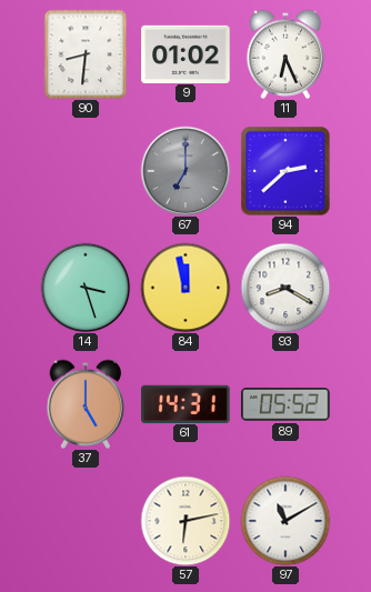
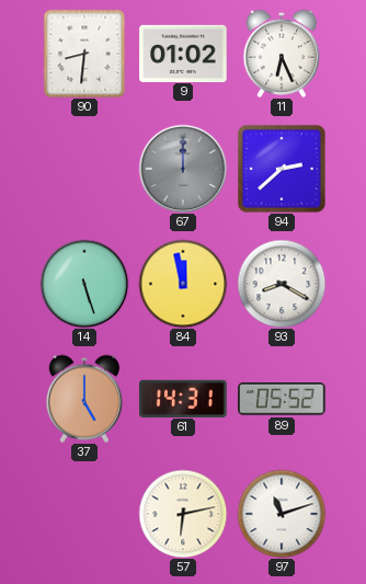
67: 7:00 -> 12:00
14: 3:27 -> 5:27
97: 11:10 -> 11:12
